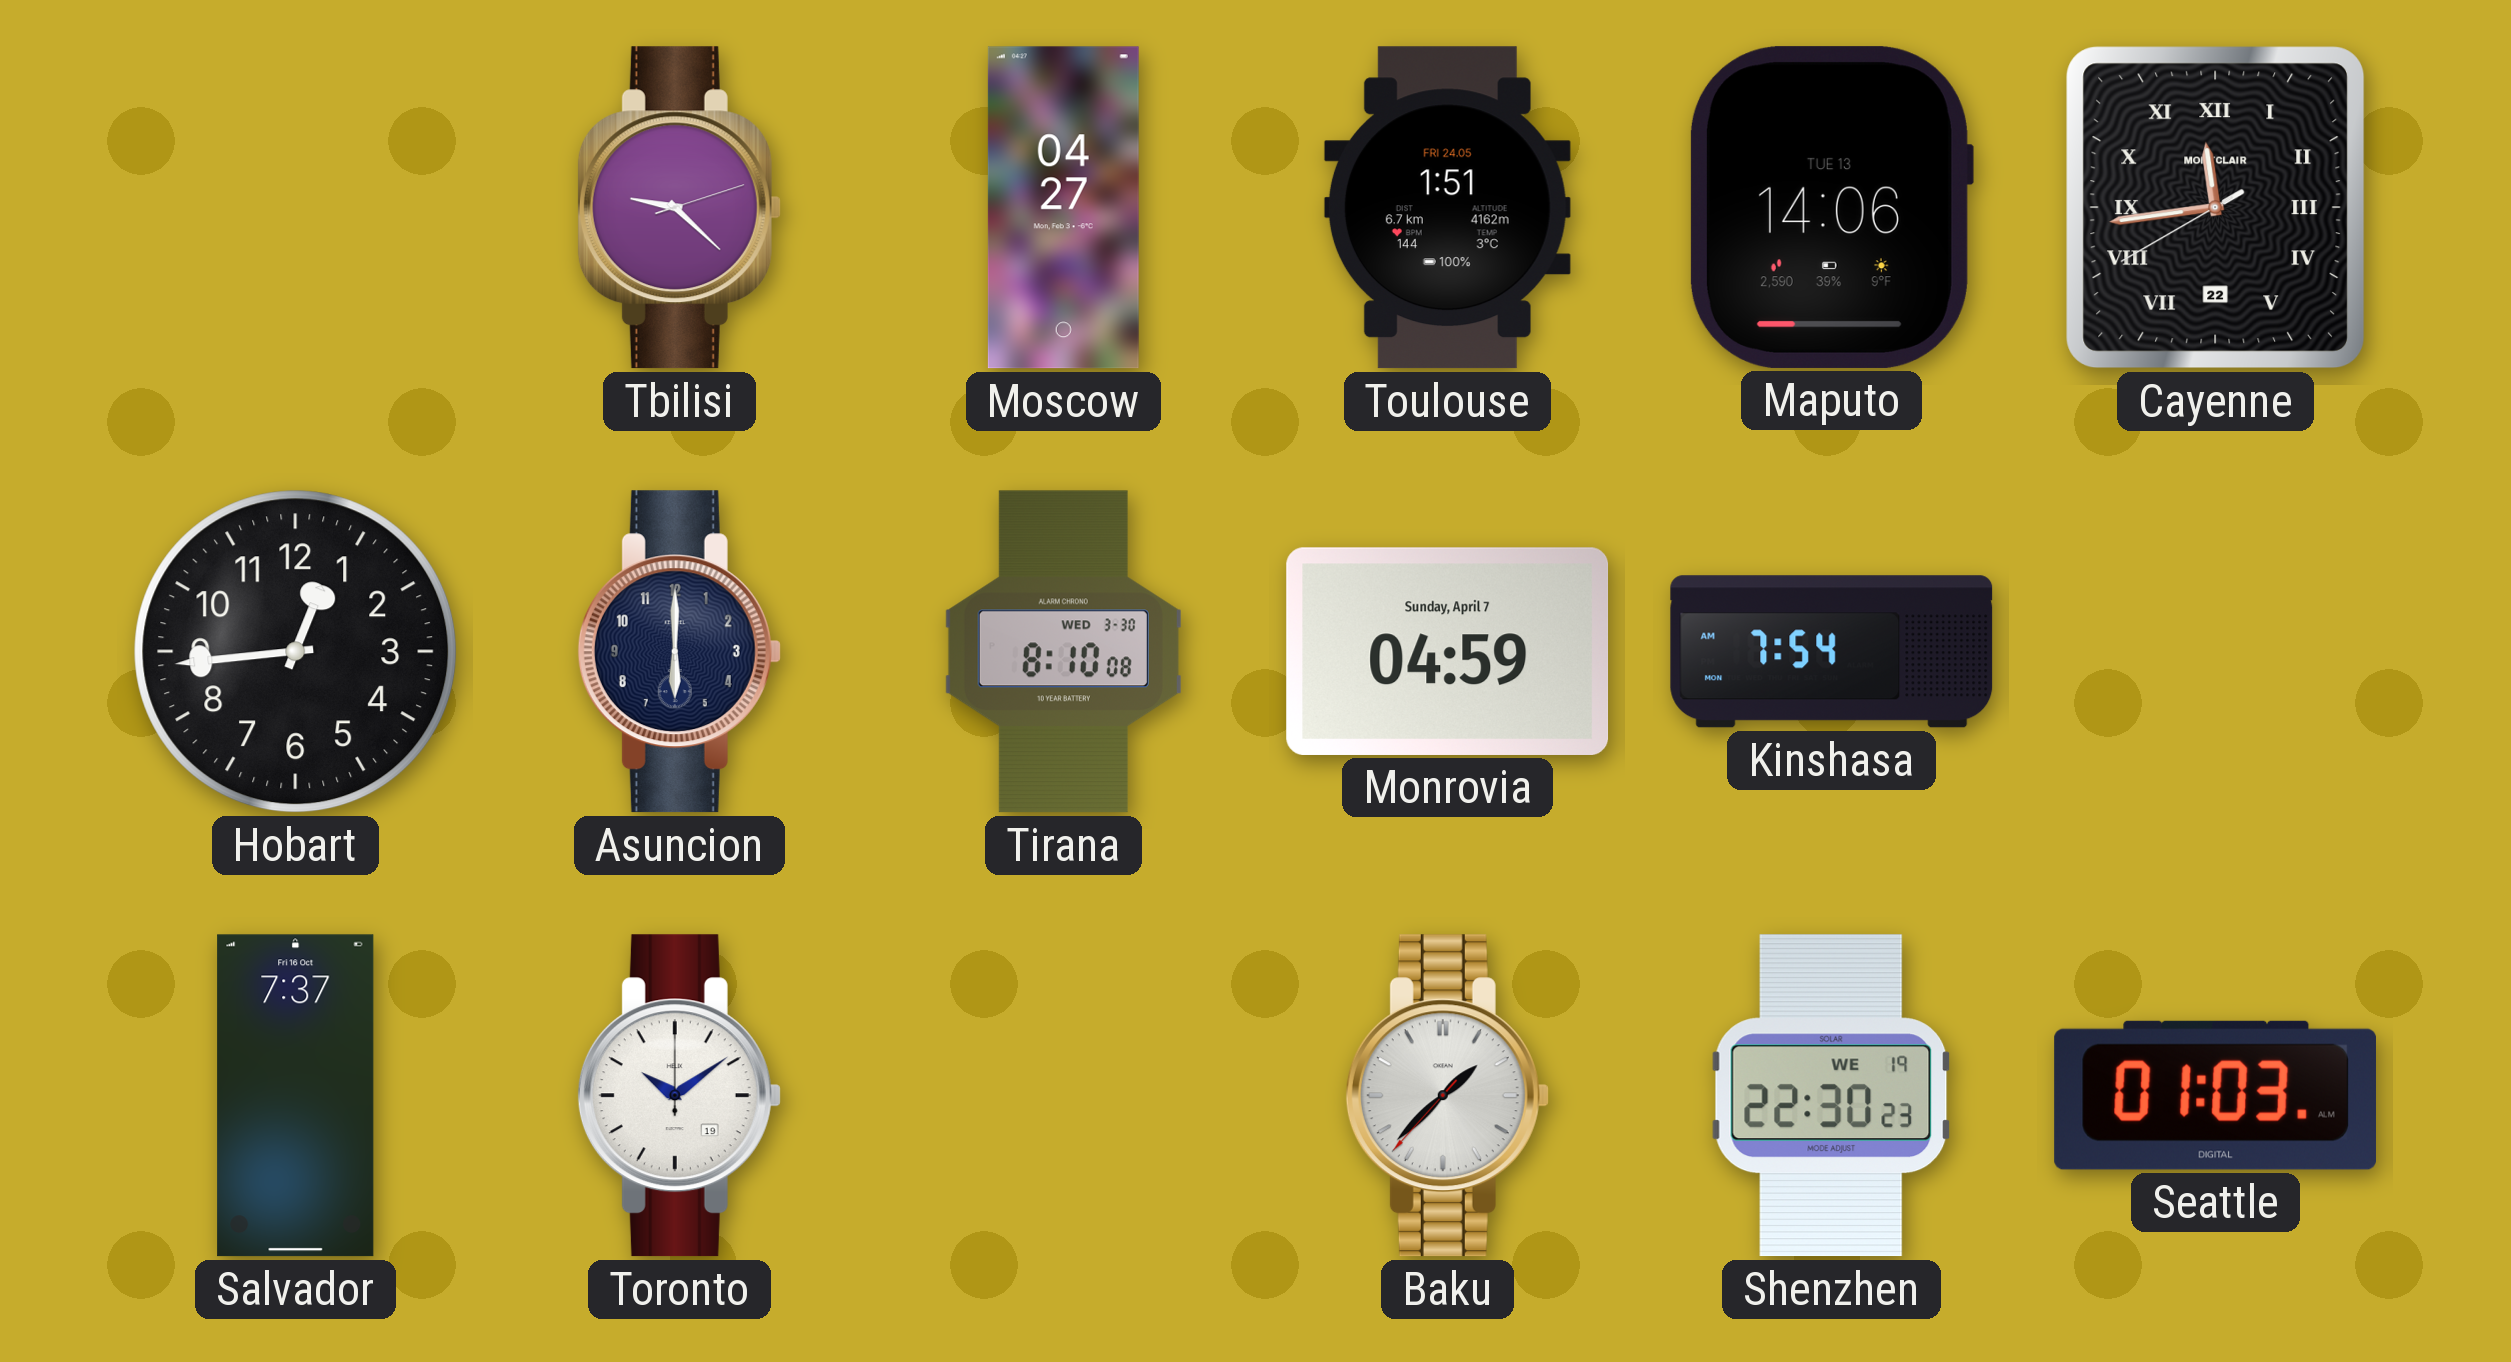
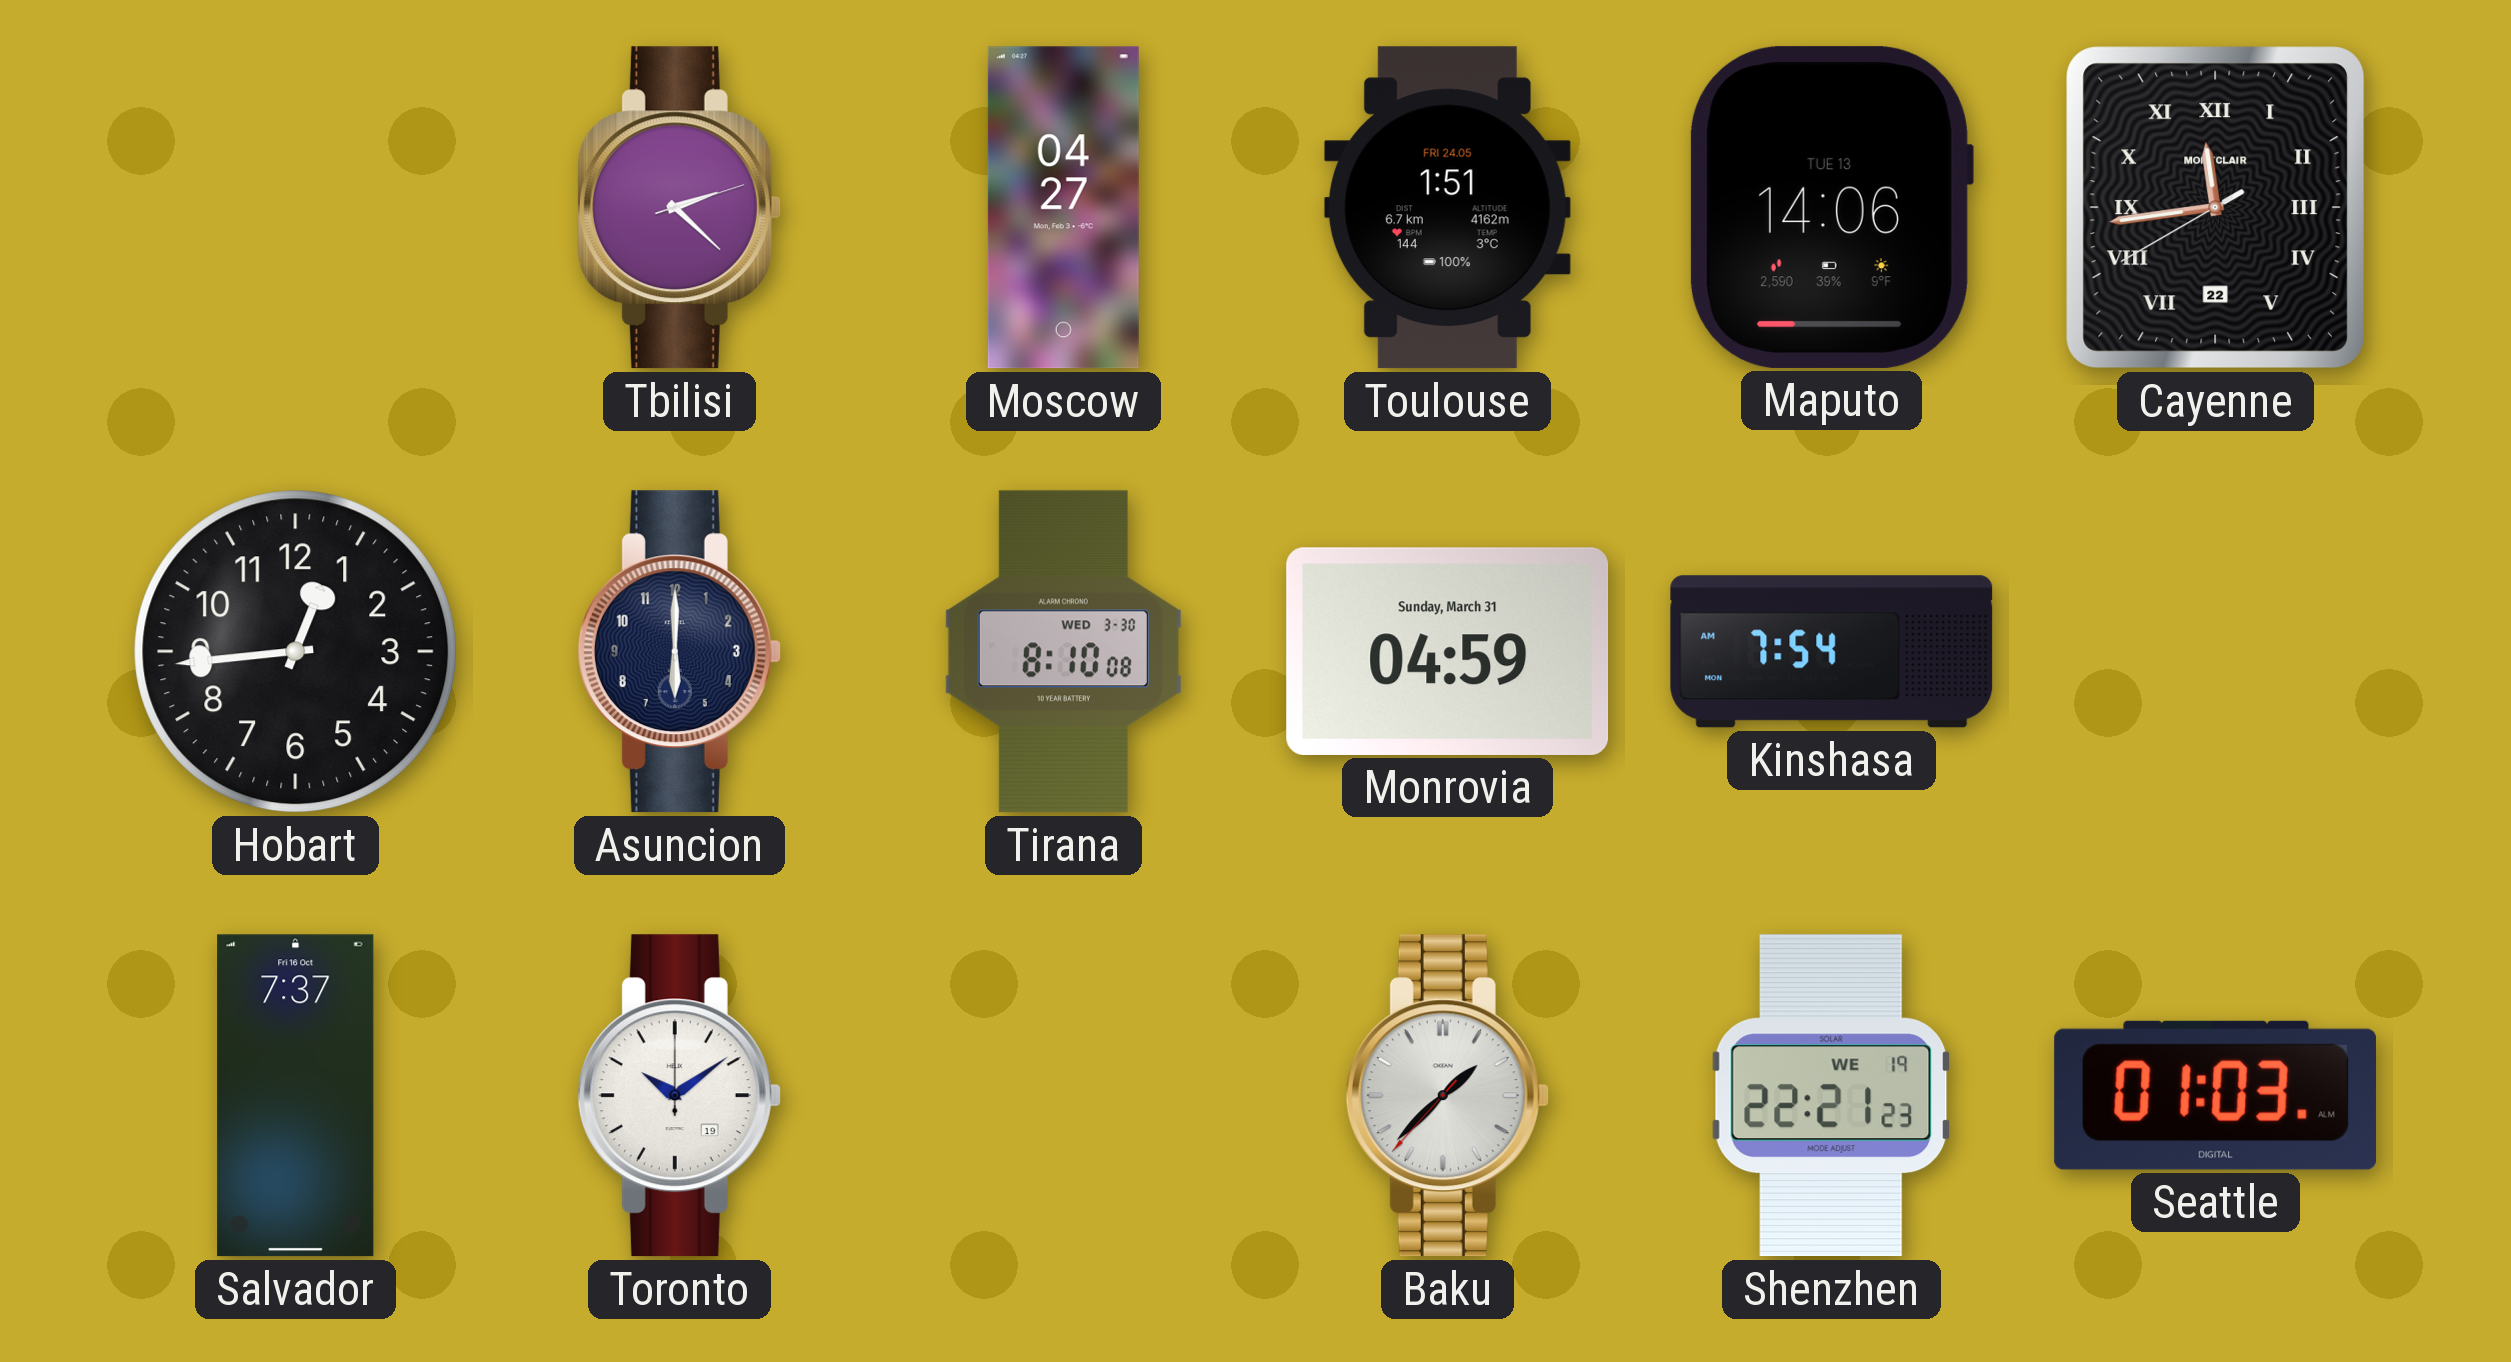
Tbilisi: 9:22 -> 2:22
Monrovia date: Sunday, April 7 -> Sunday, March 31
Shenzhen: 22:30 -> 22:21
